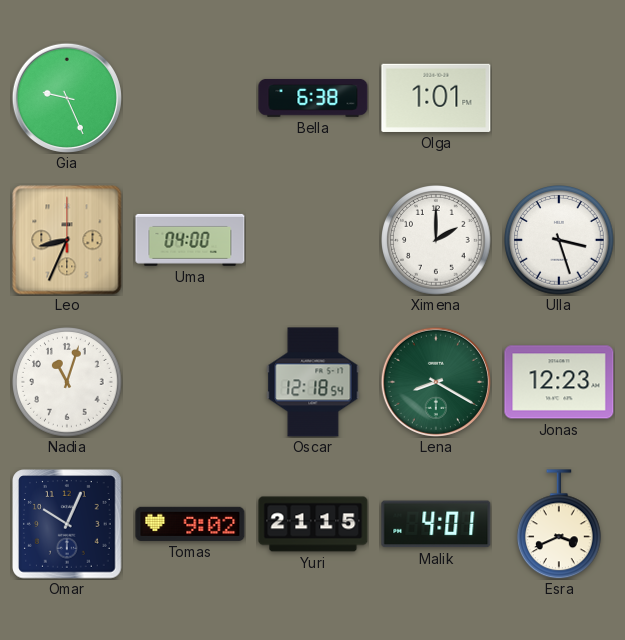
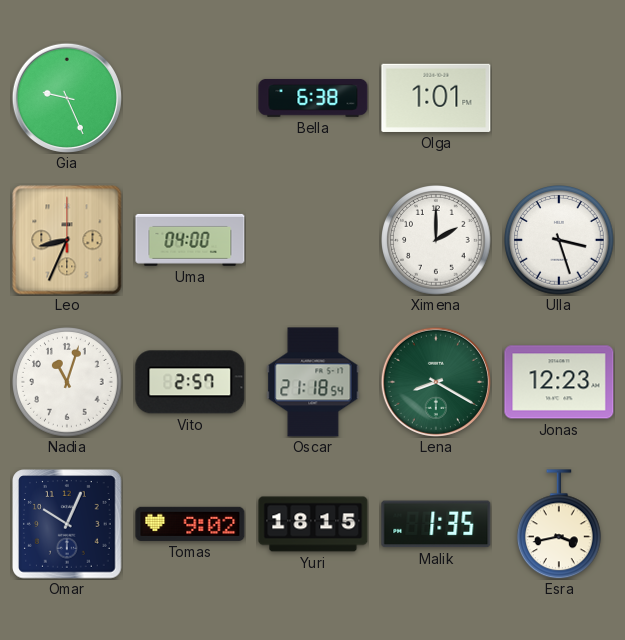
Vito: none -> 2:57
Oscar: 12:18 -> 21:18
Yuri: 21:15 -> 18:15
Malik: 4:01 -> 1:35
Esra: 3:41 -> 3:43
